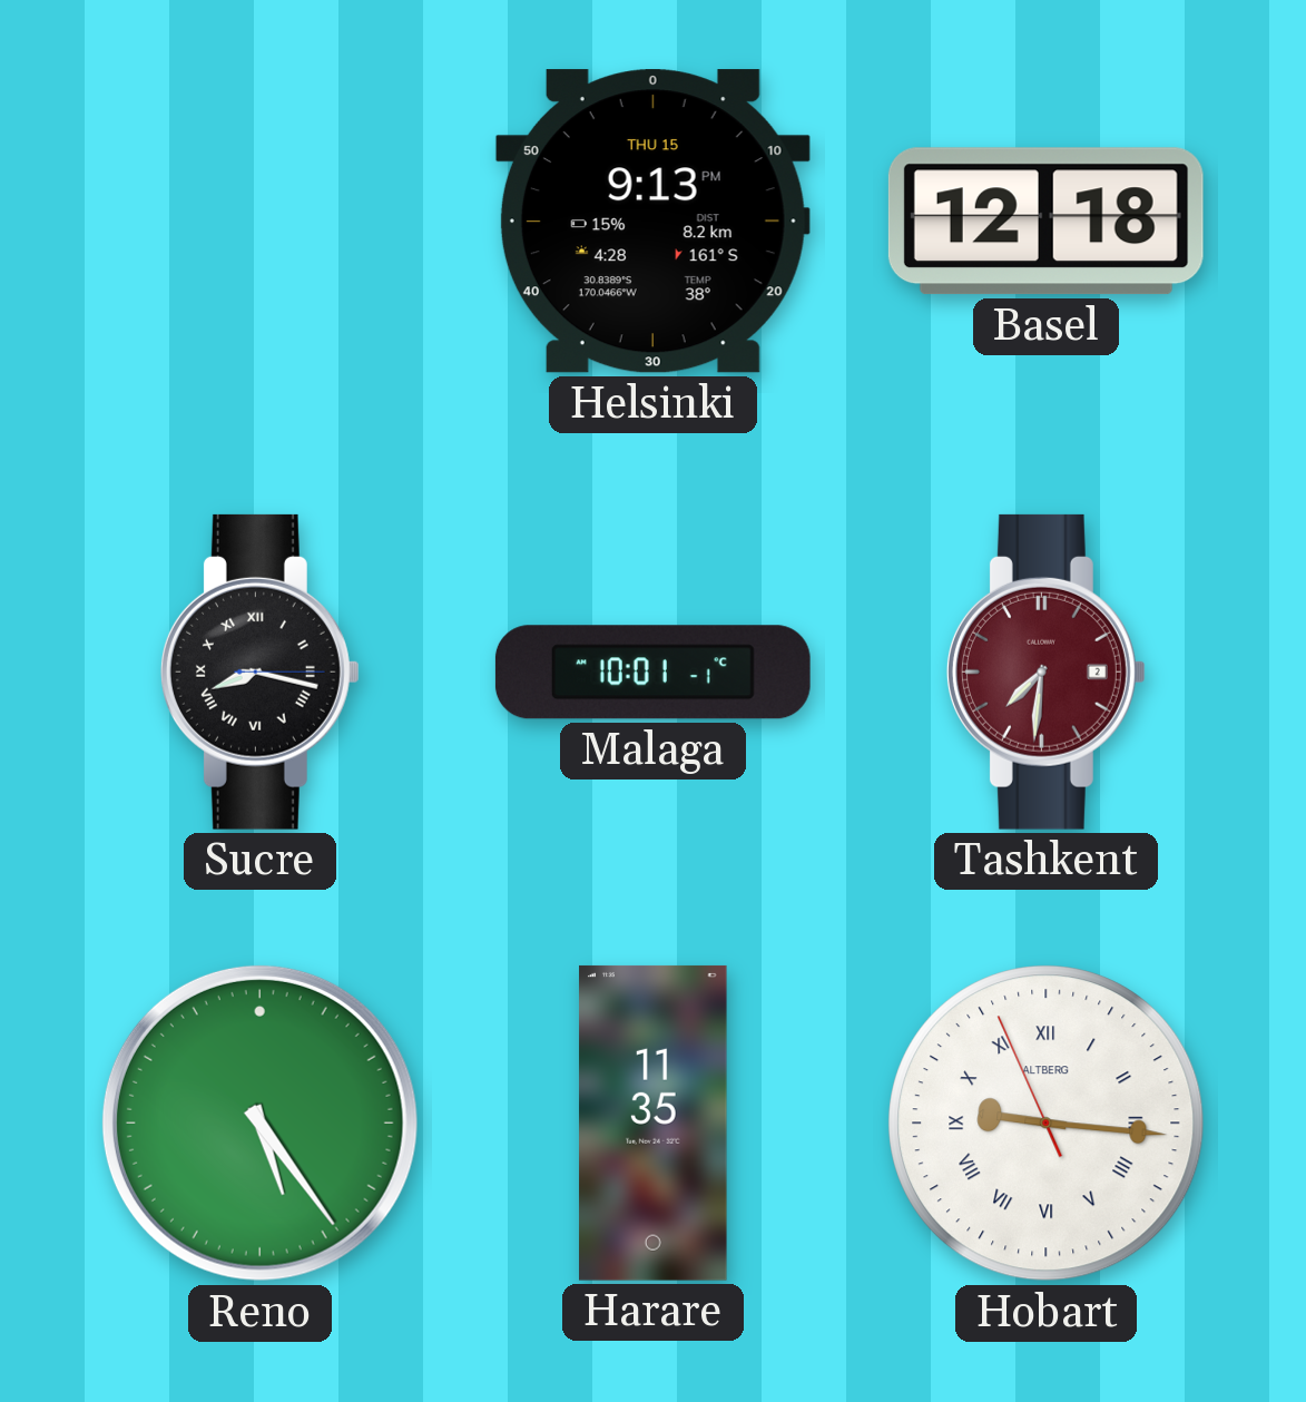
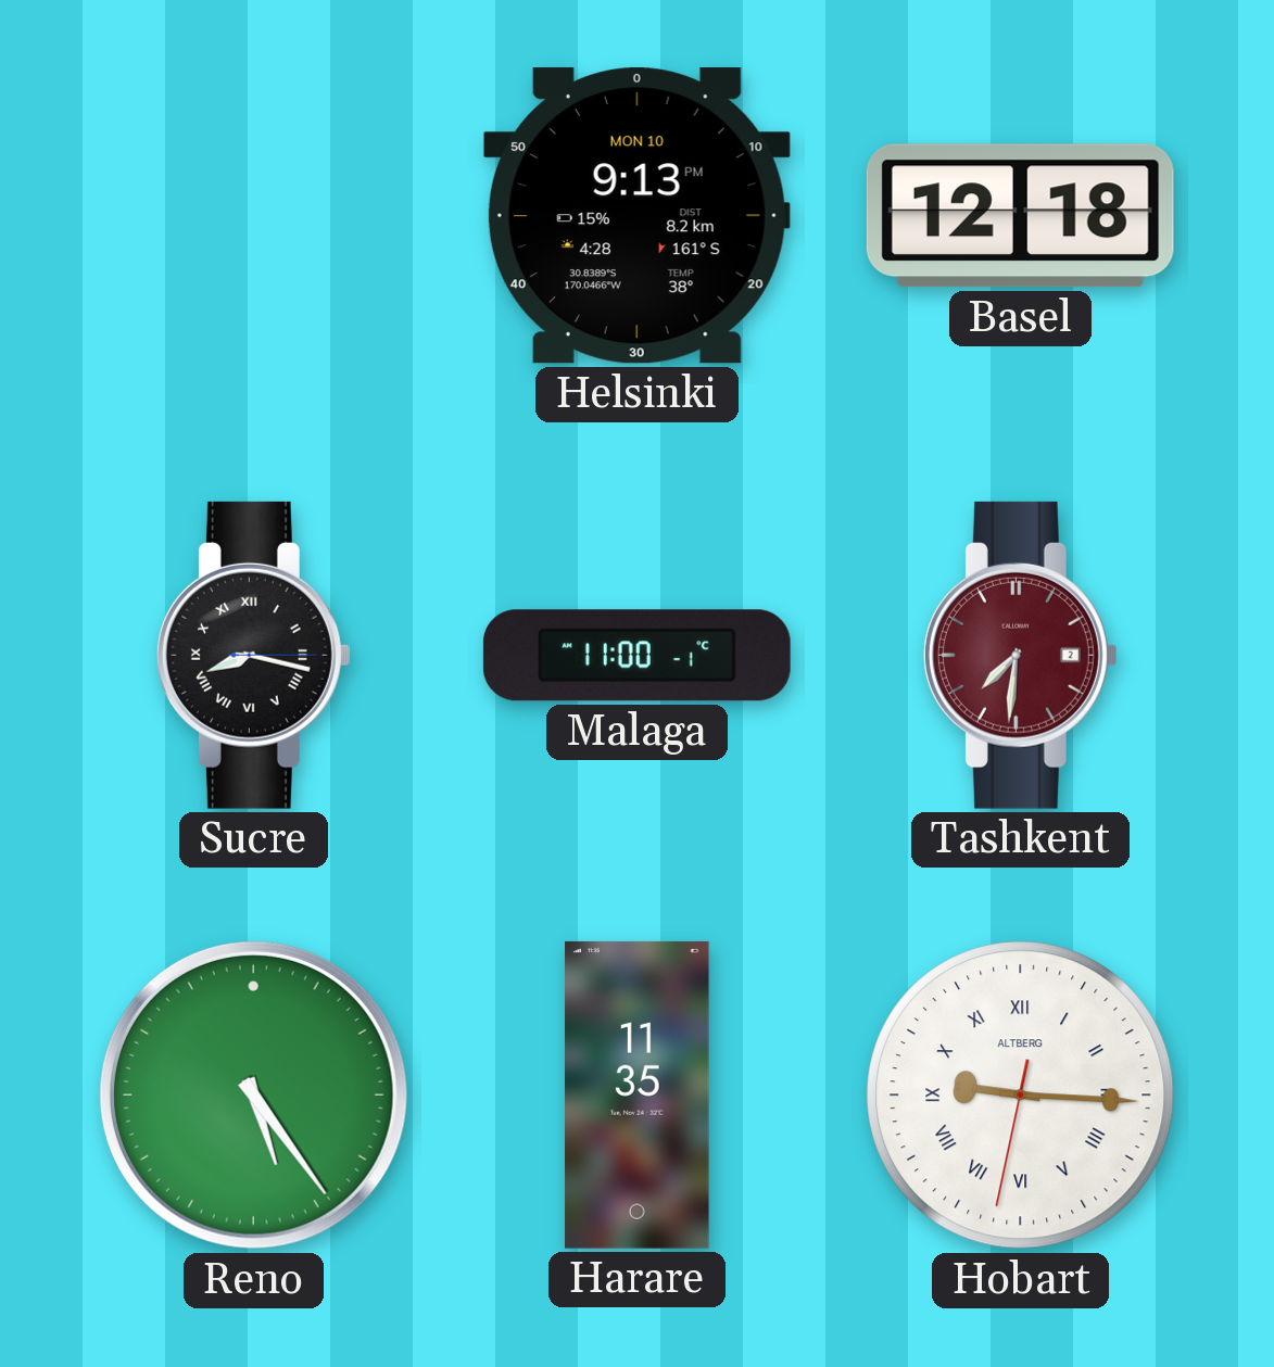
Helsinki date: THU 15 -> MON 10
Malaga: 10:01 -> 11:00
Hobart: 9:15:56 -> 9:15:32
